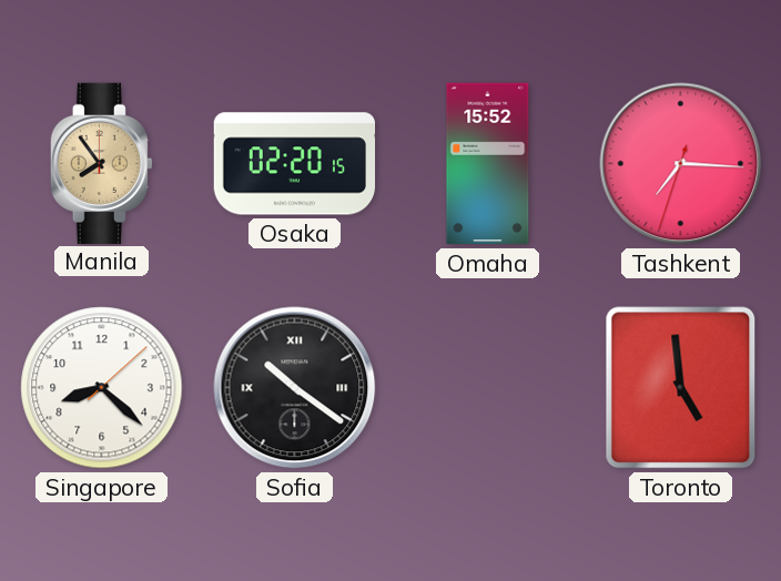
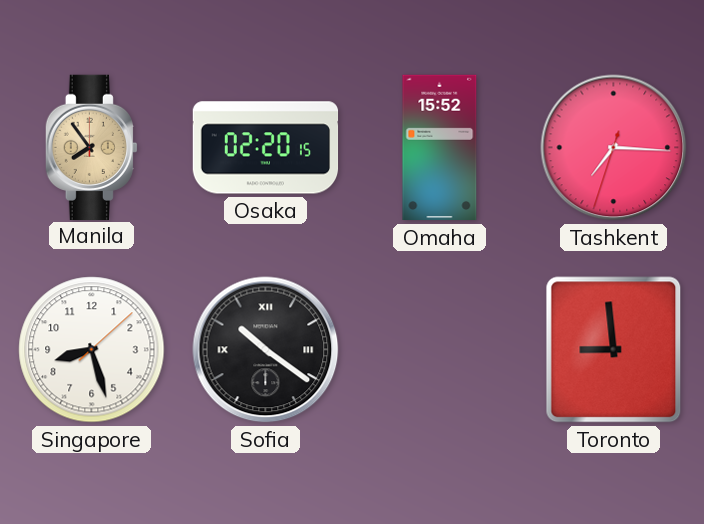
Singapore: 8:22 -> 8:27
Toronto: 4:59 -> 8:59
